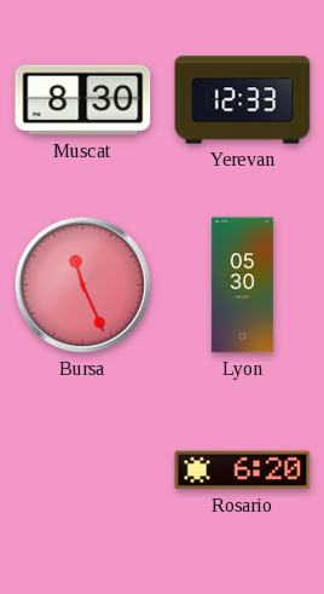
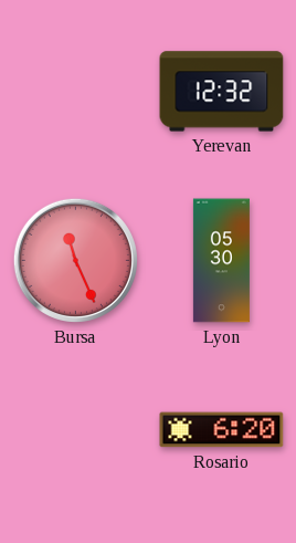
Muscat: 8:30 -> none
Yerevan: 12:33 -> 12:32
